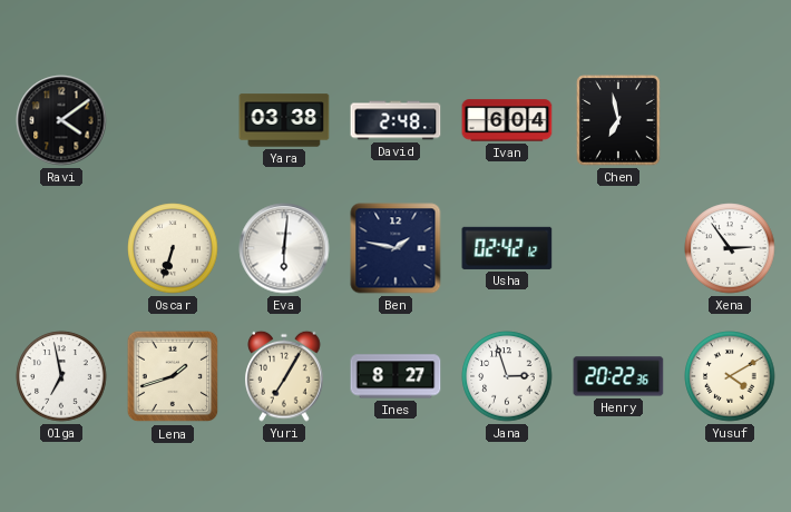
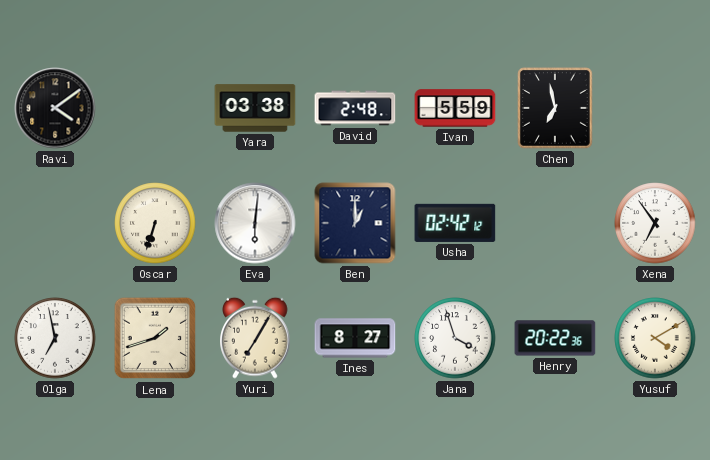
Ivan: 6:04 -> 5:59
Ben: 1:47 -> 1:00
Xena: 2:54 -> 6:54
Jana: 2:57 -> 3:57
